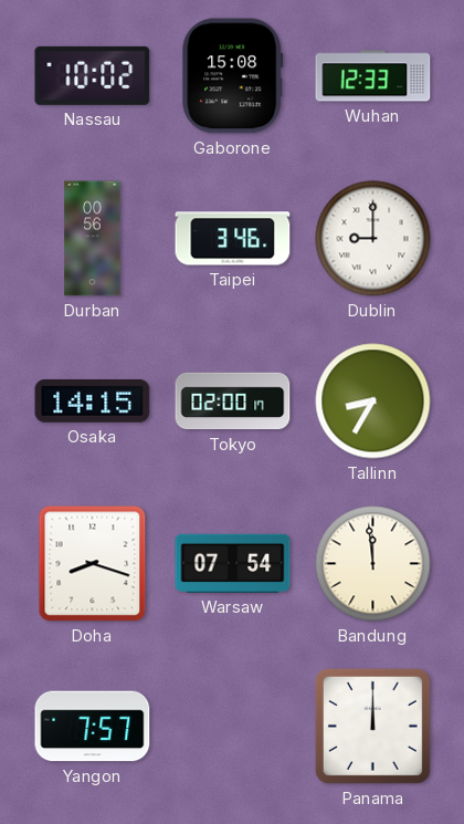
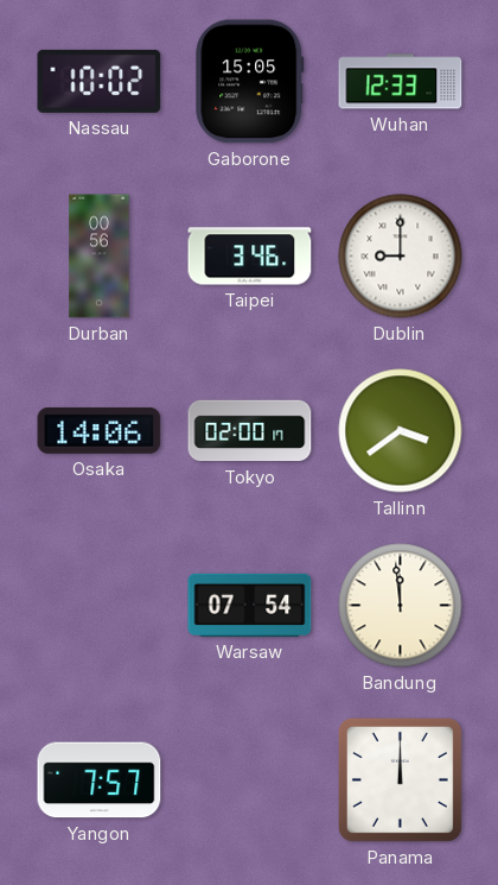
Gaborone: 15:08 -> 15:05
Osaka: 14:15 -> 14:06
Tallinn: 8:35 -> 3:39
Doha: 8:18 -> none
